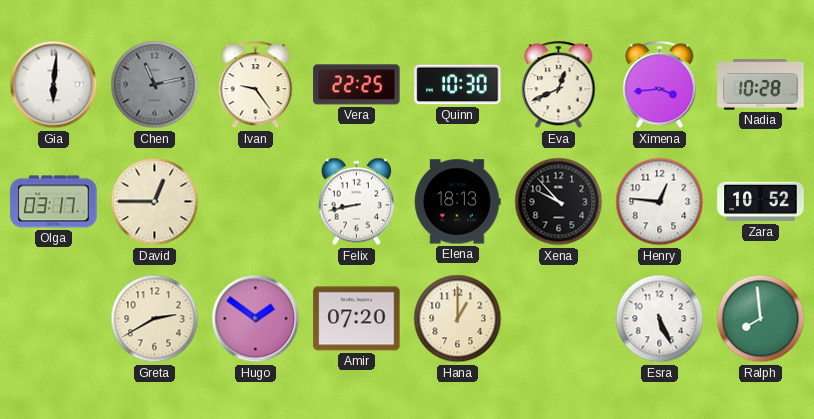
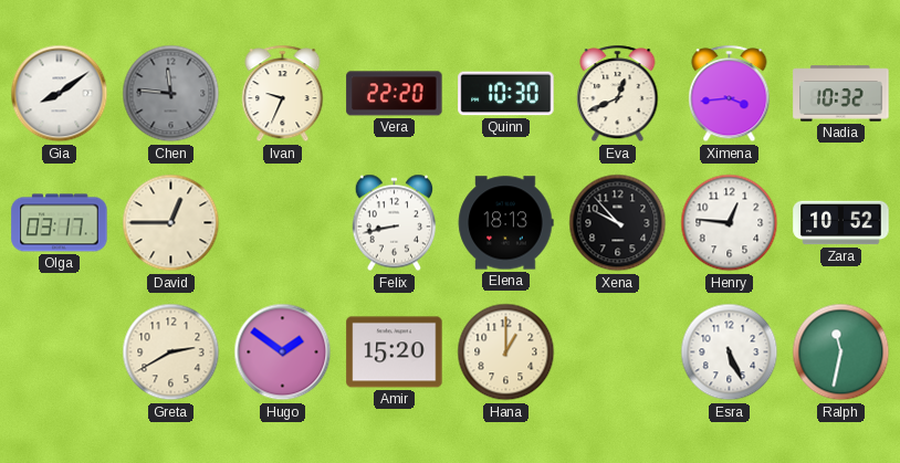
Gia: 6:01 -> 8:09
Chen: 11:13 -> 11:46
Ivan: 9:24 -> 9:34
Vera: 22:25 -> 22:20
Nadia: 10:28 -> 10:32
Amir: 07:20 -> 15:20
Ralph: 7:59 -> 11:32
